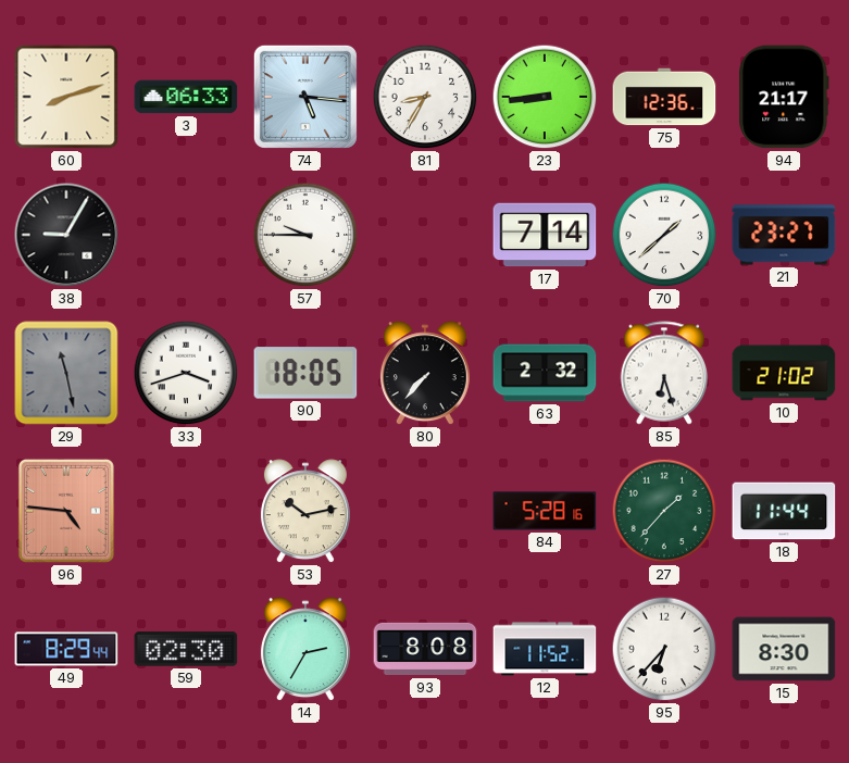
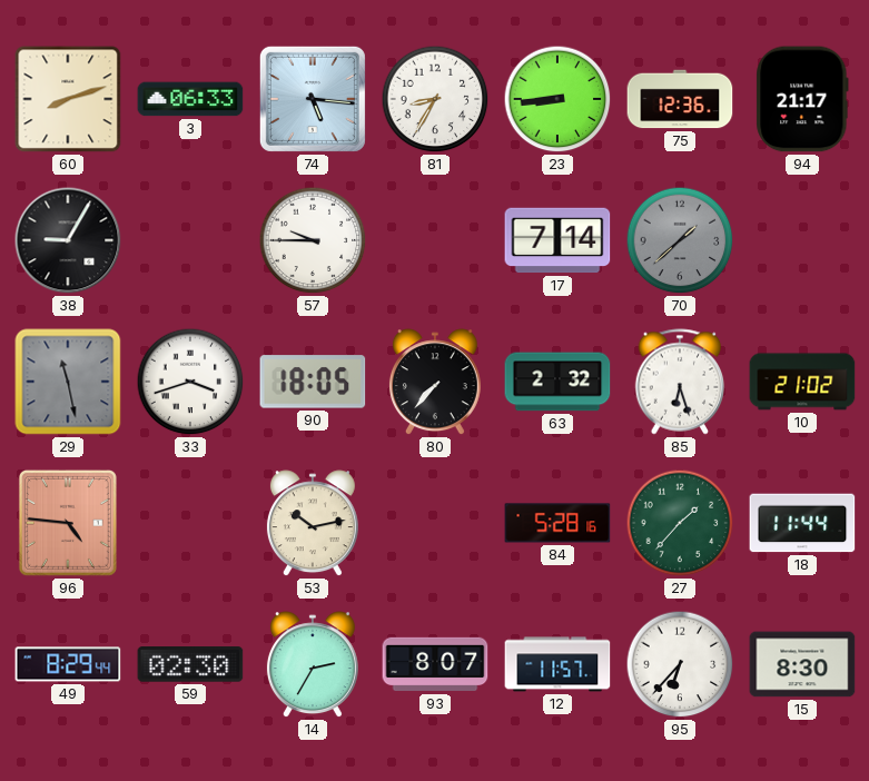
70 dial: white -> grey
21: 23:27 -> none
93: 8:08 -> 8:07
12: 11:52 -> 11:57
